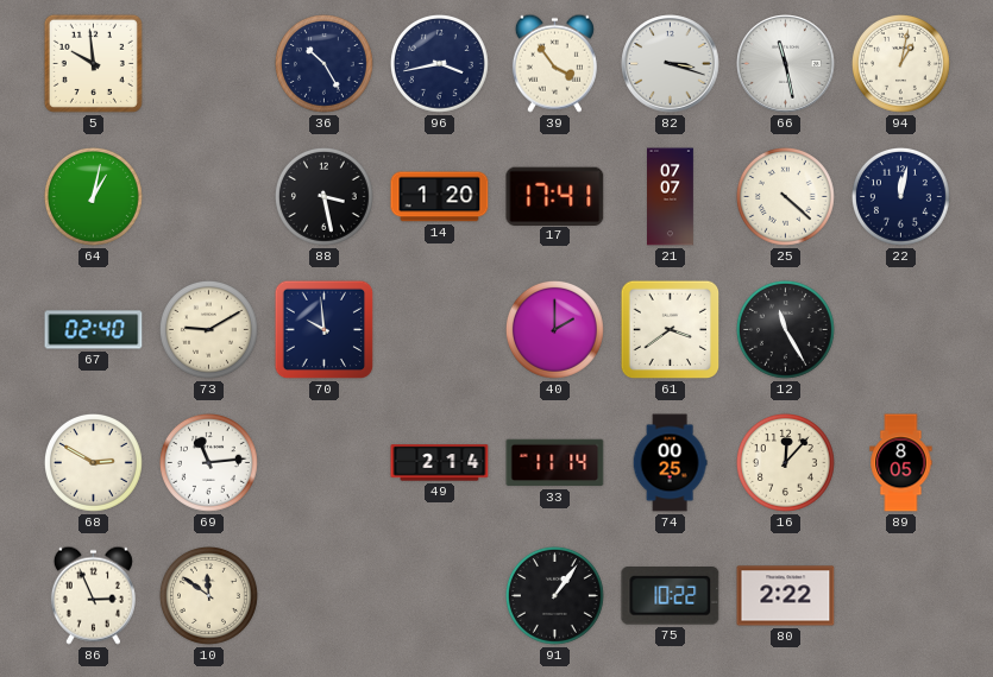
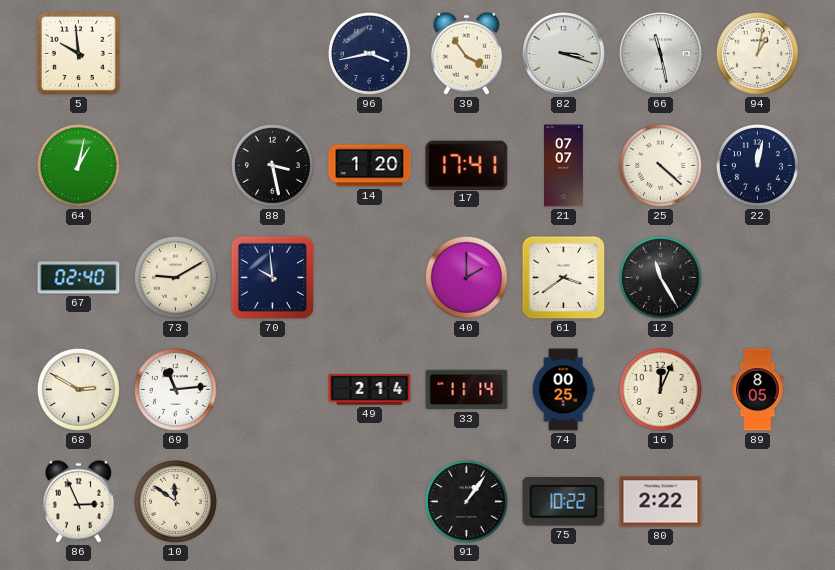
36: 10:25 -> none
16: 12:07 -> 12:04
